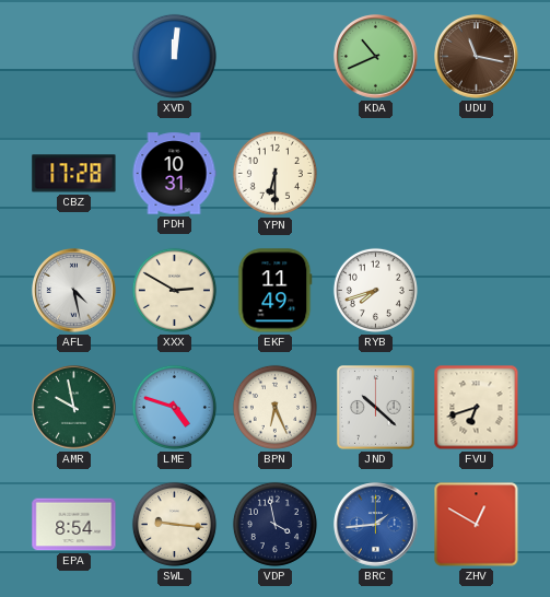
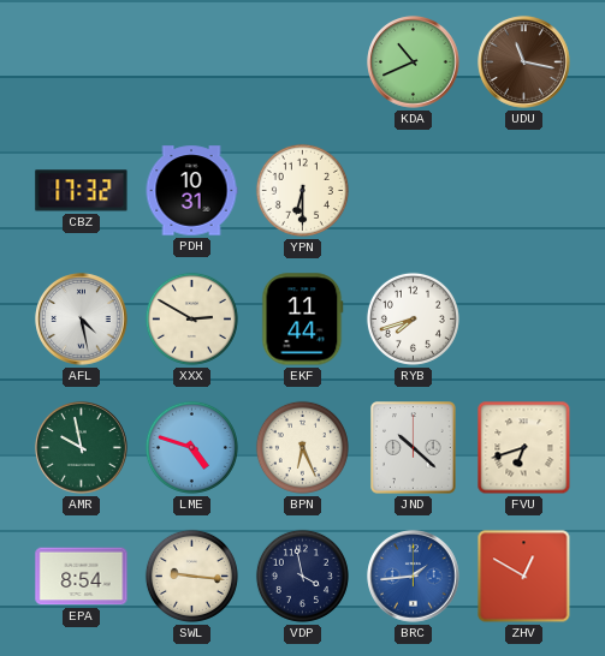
XVD: 12:01 -> none
CBZ: 17:28 -> 17:32
EKF: 11:49 -> 11:44
